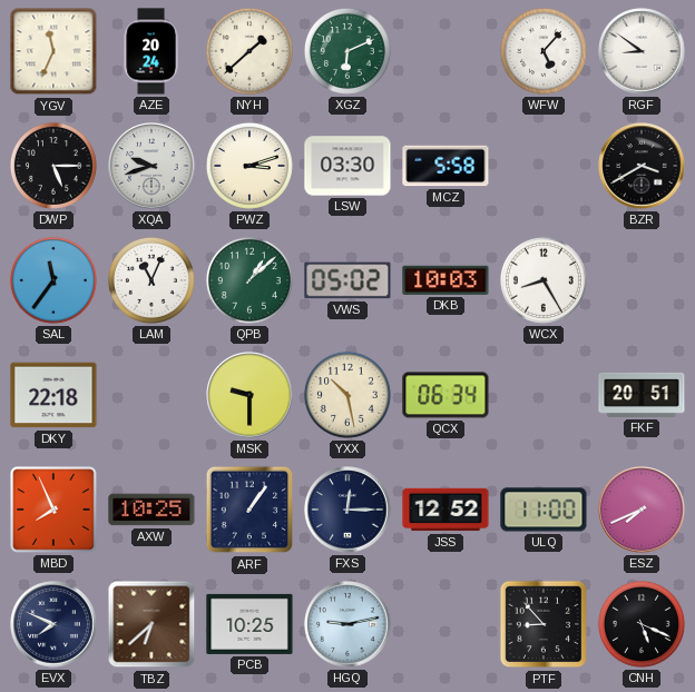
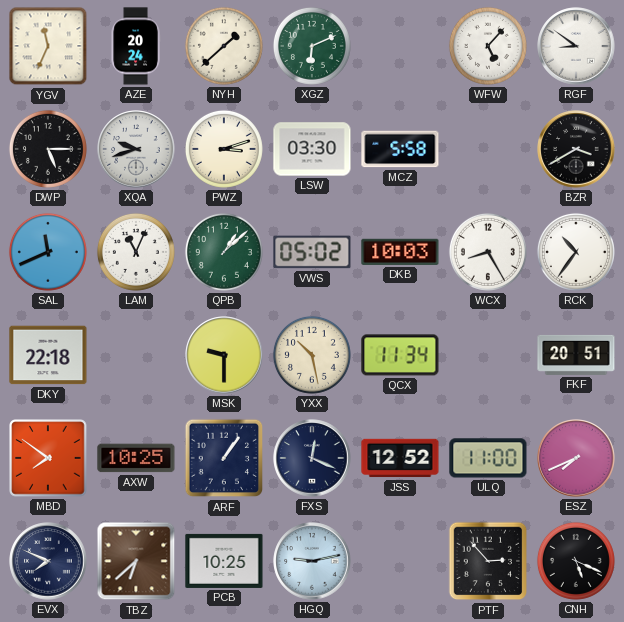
SAL: 11:36 -> 11:41
RCK: none -> 10:36
QCX: 06:34 -> 11:34
MBD: 7:56 -> 7:51
FXS: 12:15 -> 12:19
PTF: 8:53 -> 2:53
